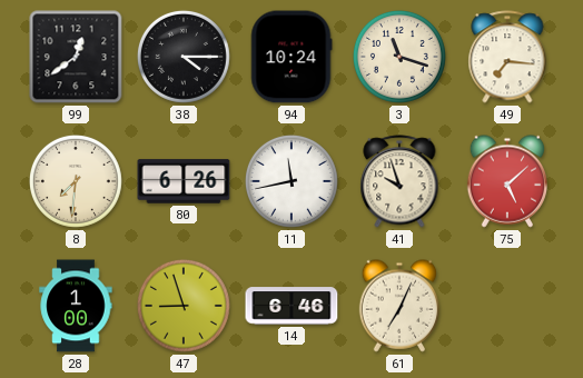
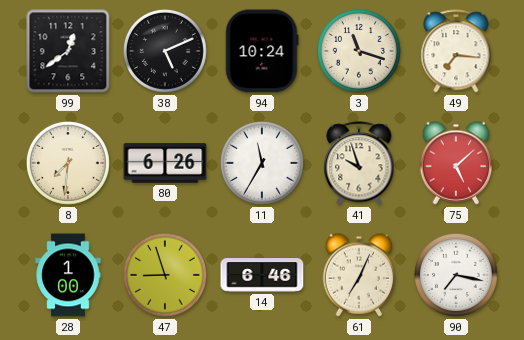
38: 4:15 -> 5:11
11: 11:43 -> 11:35
90: none -> 7:17
